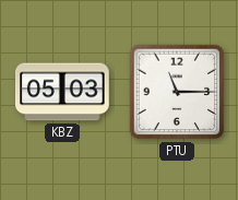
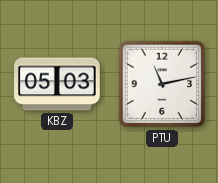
PTU: 11:15 -> 11:13
